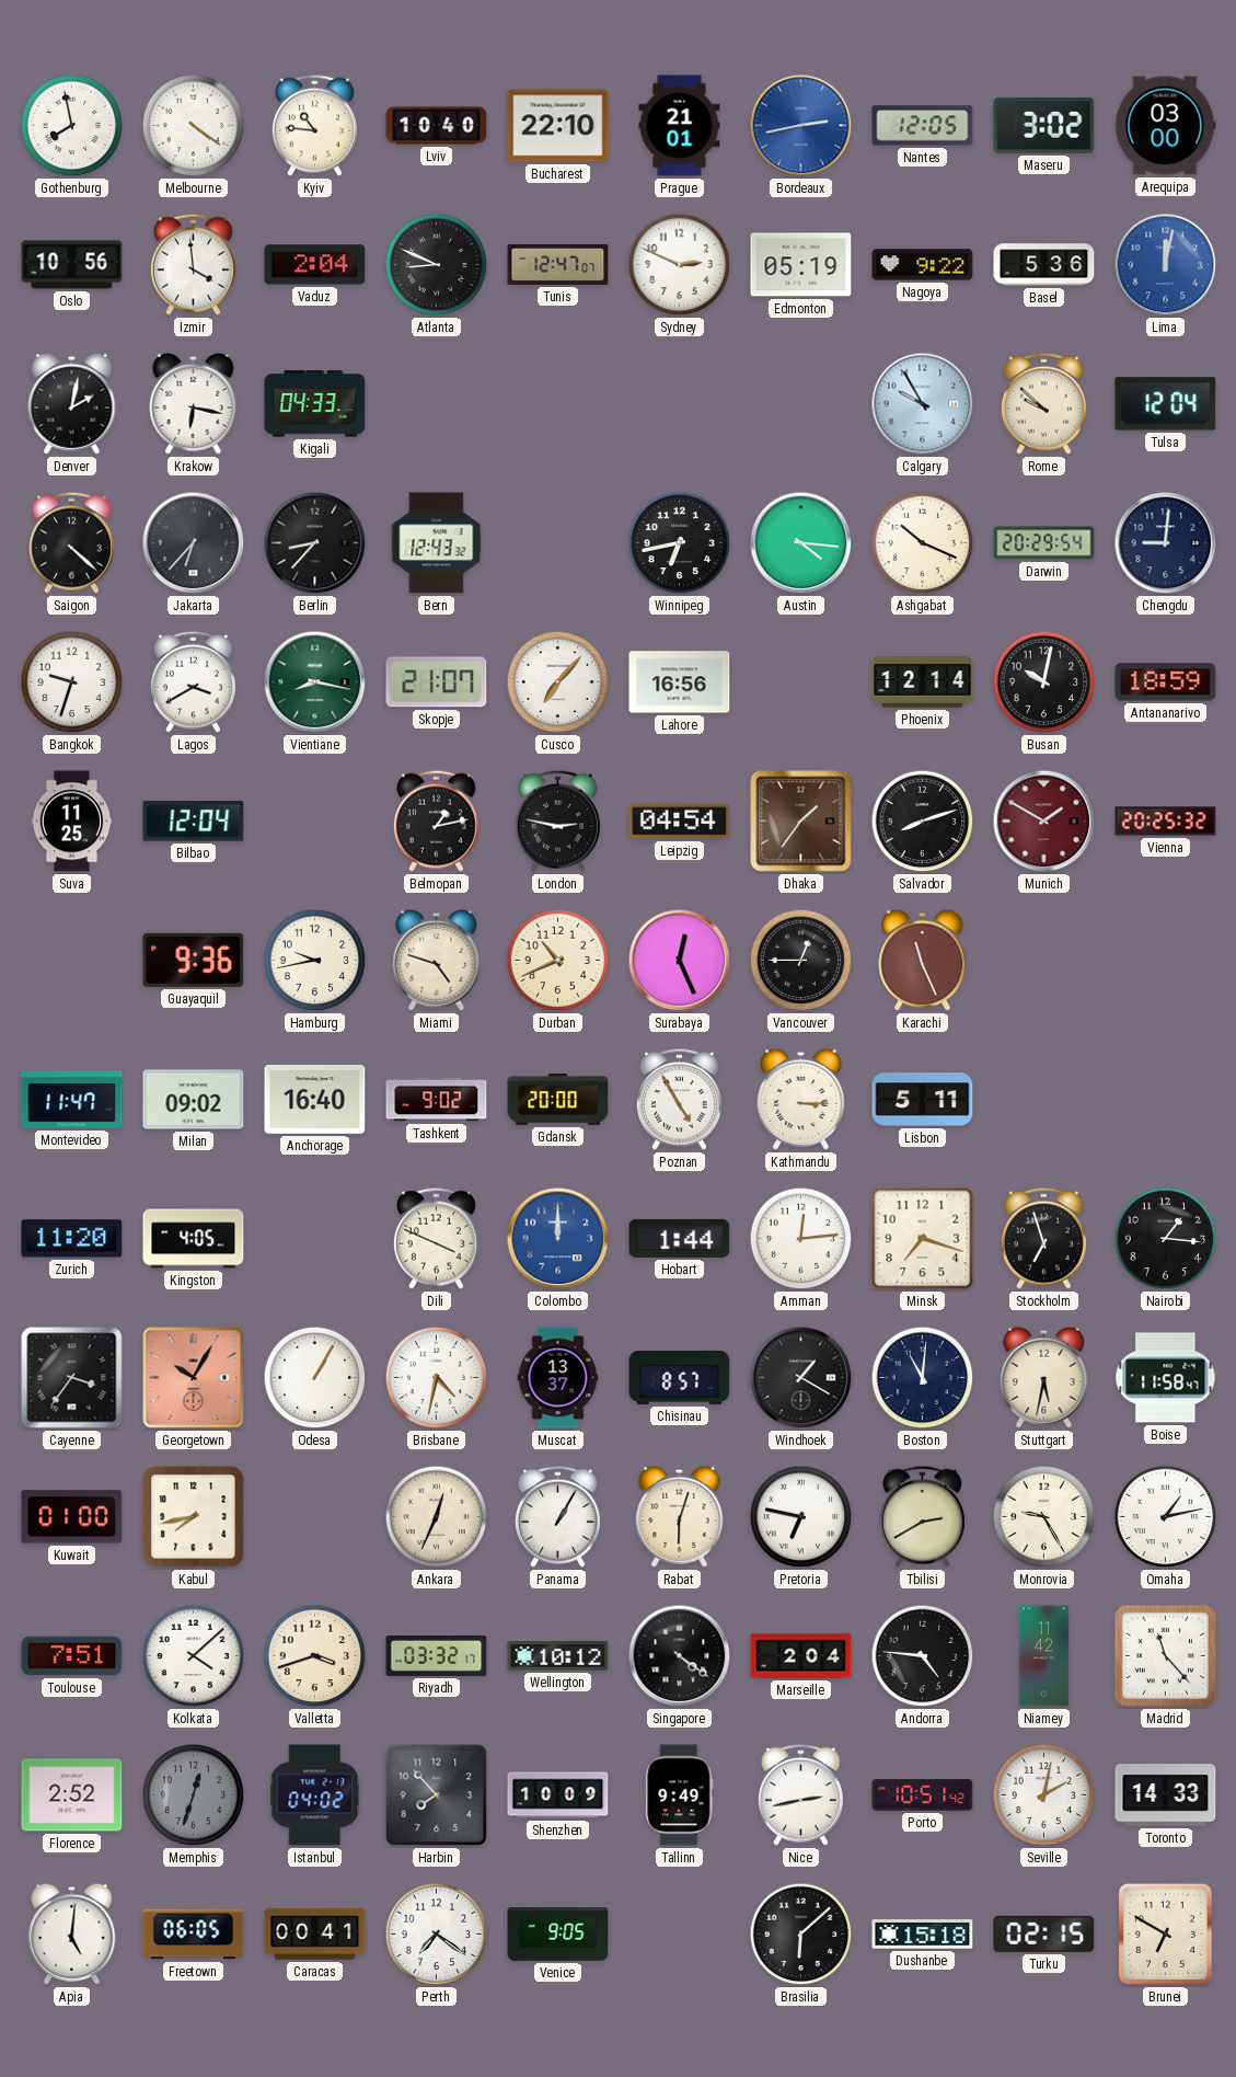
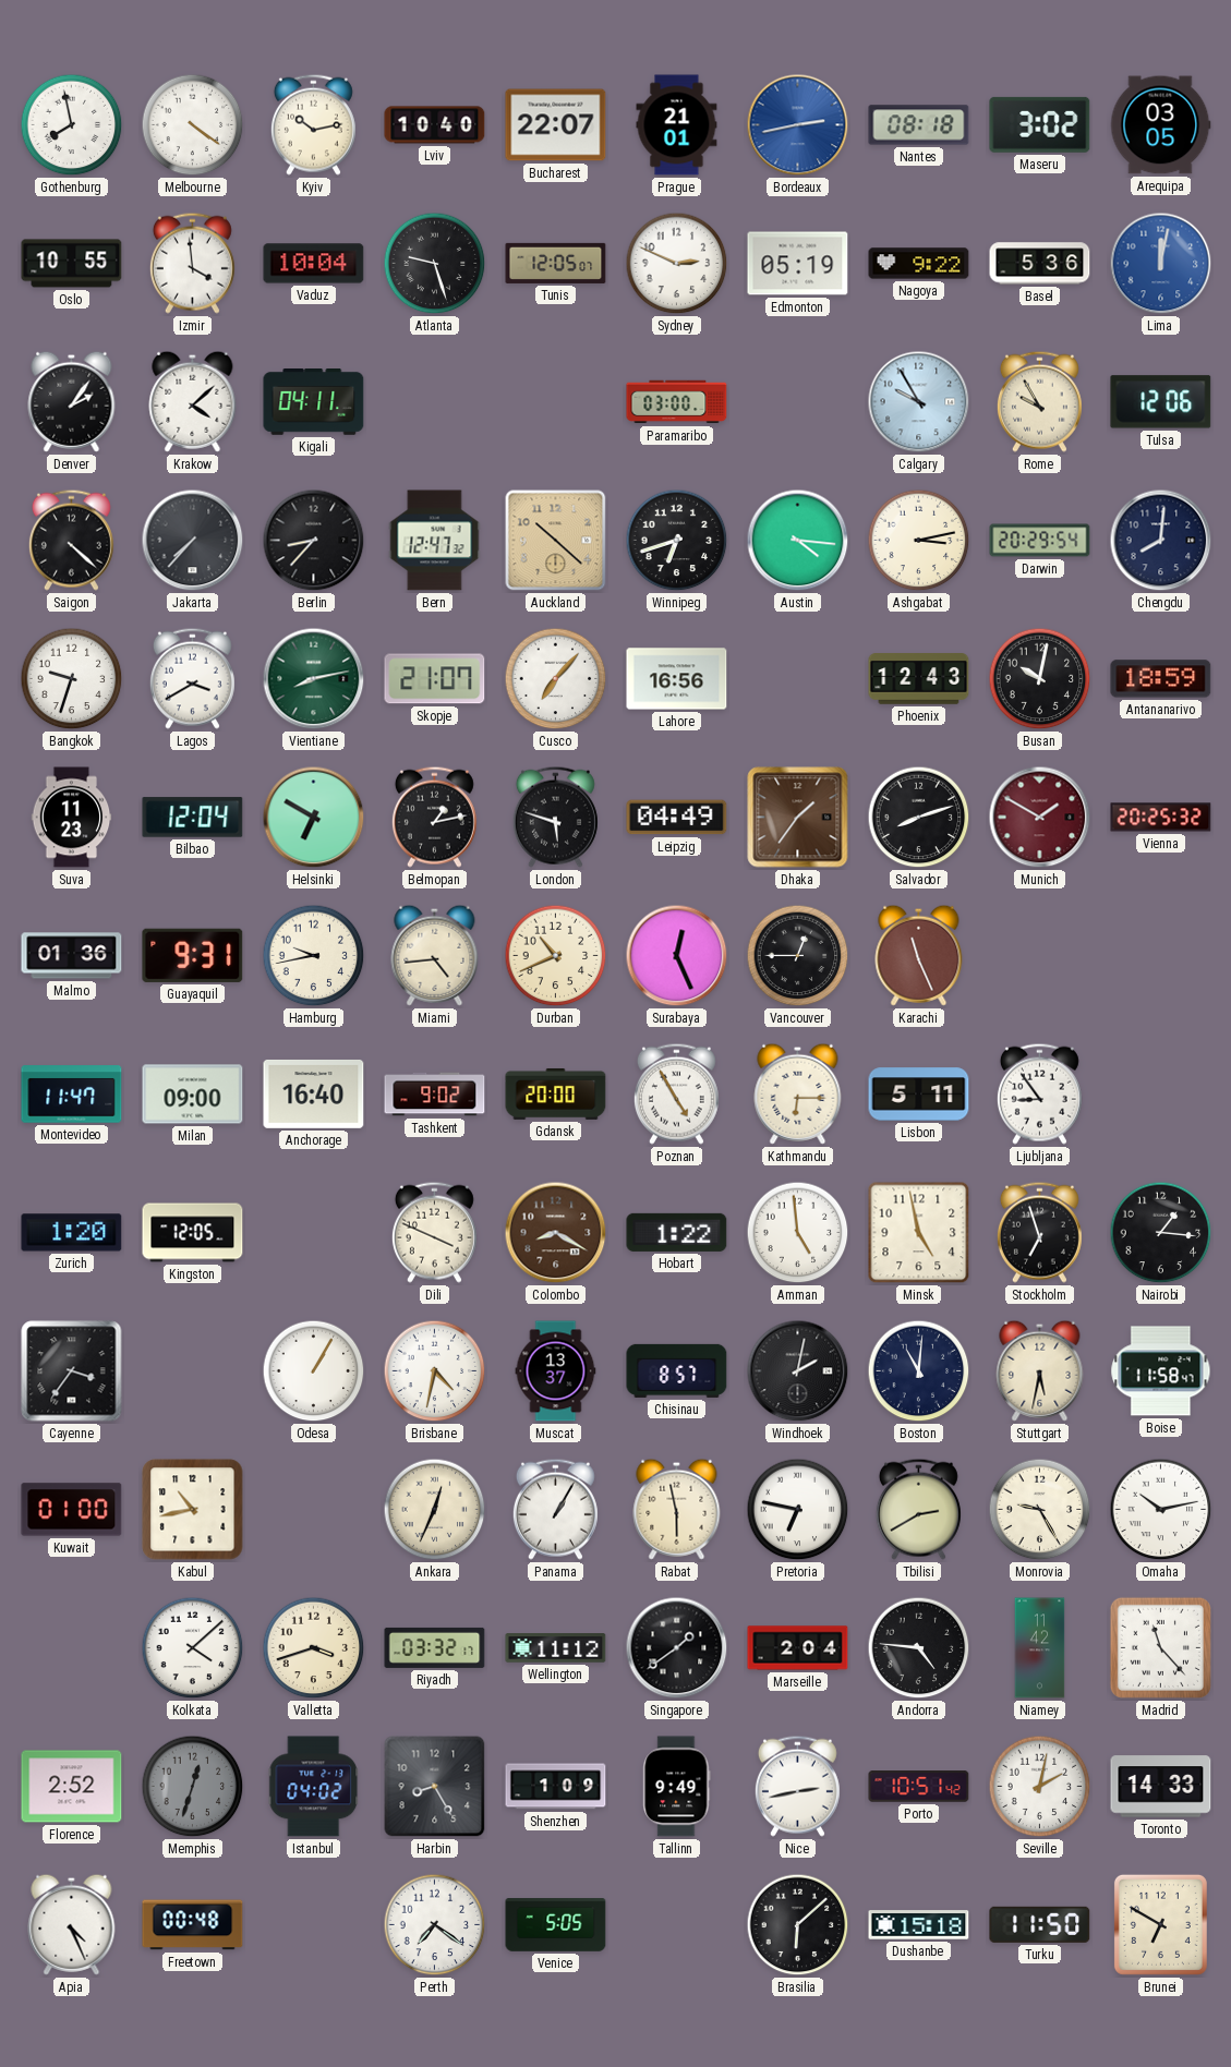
Kyiv: 10:46 -> 10:13
Bucharest: 22:10 -> 22:07
Nantes: 12:05 -> 08:18
Arequipa: 03:00 -> 03:05
Oslo: 10:56 -> 10:55
Vaduz: 2:04 -> 10:04
Atlanta: 8:49 -> 9:27
Tunis: 12:47 -> 12:05
Denver: 2:02 -> 2:06
Krakow: 6:17 -> 4:08
Kigali: 04:33 -> 04:11
Paramaribo: none -> 03:00
Rome: 9:52 -> 9:55
Tulsa: 12:04 -> 12:06
Jakarta: 6:37 -> 7:37
Bern: 12:43 -> 12:47
Auckland: none -> 10:22
Winnipeg: 6:43 -> 6:42
Ashgabat: 10:19 -> 3:13
Chengdu: 9:01 -> 8:01
Vientiane: 8:17 -> 8:13
Phoenix: 12:14 -> 12:43
Suva: 11:25 -> 11:23
Helsinki: none -> 6:50
London: 2:47 -> 5:48
Leipzig: 04:54 -> 04:49
Malmo: none -> 01:36
Guayaquil: 9:36 -> 9:31
Miami: 4:48 -> 4:44
Milan: 09:02 -> 09:00
Kathmandu: 3:15 -> 6:15
Ljubljana: none -> 8:54
Zurich: 11:20 -> 1:20
Kingston: 4:05 -> 12:05
Colombo: 12:00 -> 8:20
Colombo dial: blue -> brown
Hobart: 1:44 -> 1:22
Amman: 12:14 -> 4:59
Minsk: 7:18 -> 4:58
Georgetown: 10:05 -> none
Windhoek: 1:20 -> 2:02
Kabul: 7:43 -> 10:43
Rabat: 6:03 -> 5:58
Omaha: 1:13 -> 10:13
Toulouse: 7:51 -> none
Wellington: 10:12 -> 11:12
Singapore: 4:21 -> 1:39
Harbin: 7:53 -> 8:25
Shenzhen: 10:09 -> 1:09
Apia: 5:01 -> 4:26
Freetown: 06:05 -> 00:48
Caracas: 00:41 -> none
Venice: 9:05 -> 5:05
Turku: 02:15 -> 11:50
